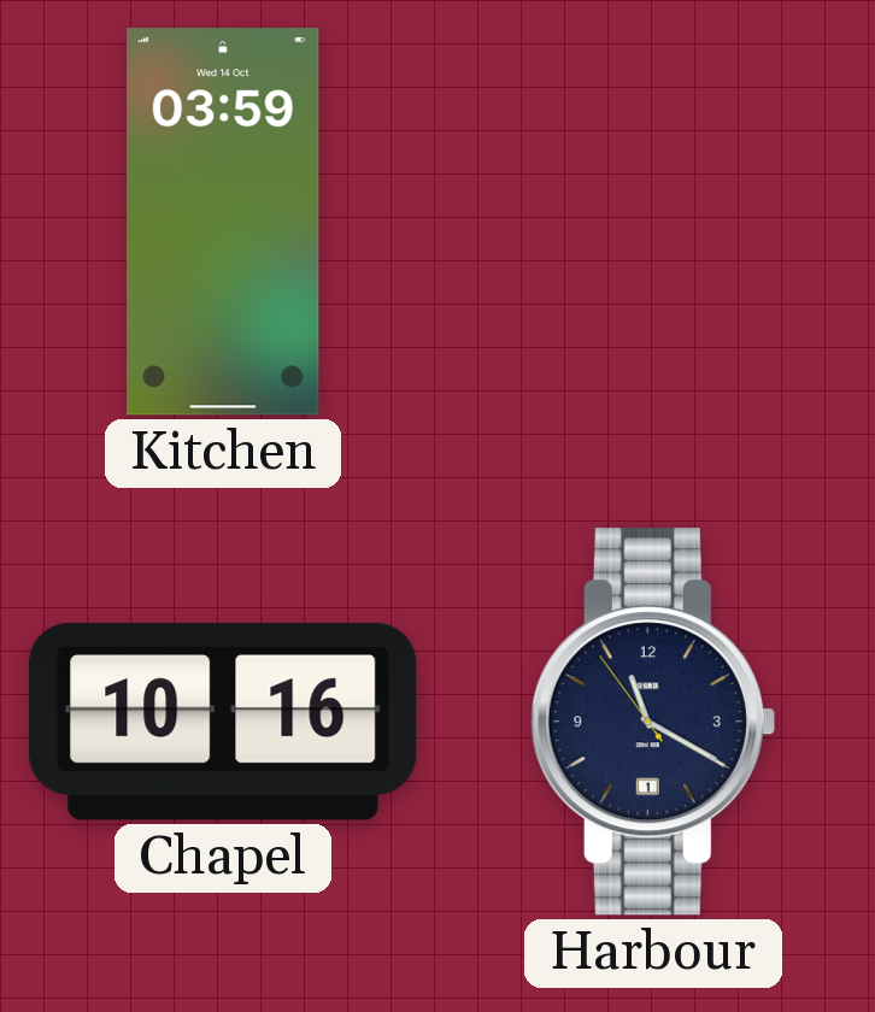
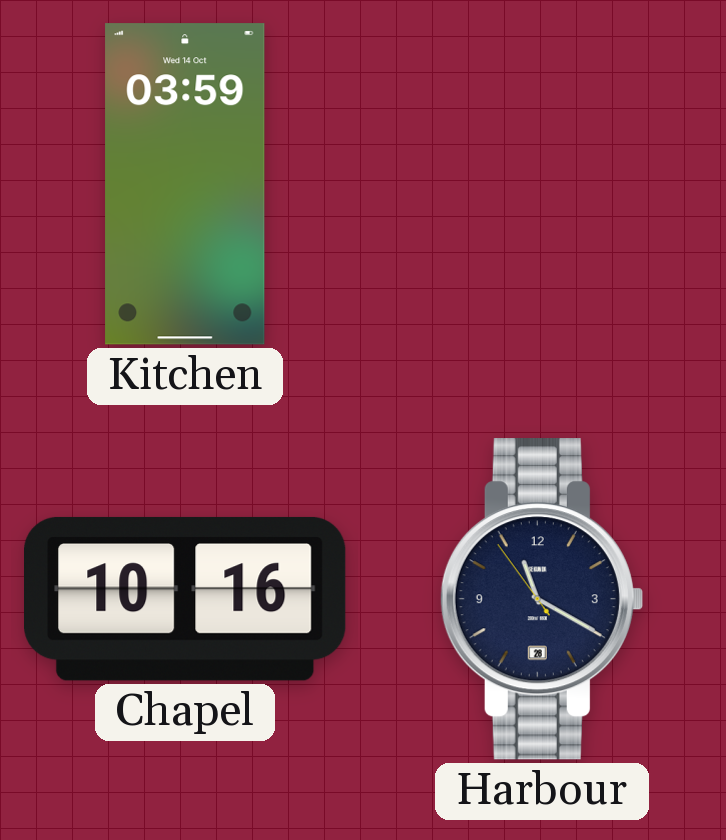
Harbour date: 1 -> 28
